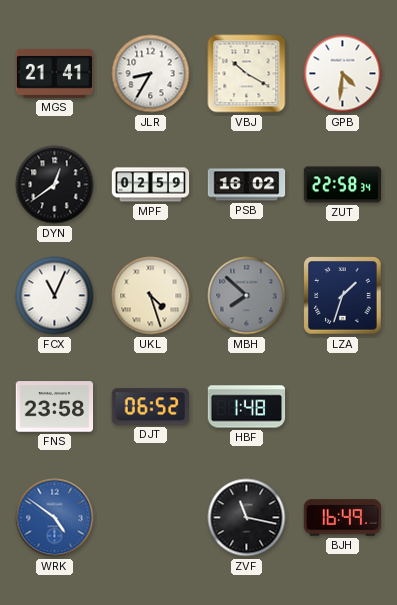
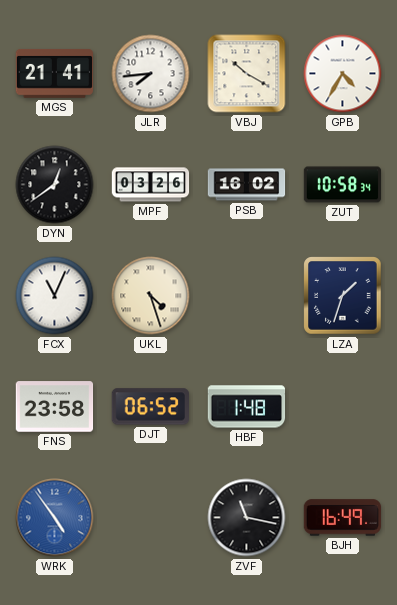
JLR: 8:35 -> 7:44
GPB: 4:31 -> 4:35
MPF: 02:59 -> 03:26
ZUT: 22:58 -> 10:58
MBH: 7:52 -> none
WRK: 4:51 -> 4:54
